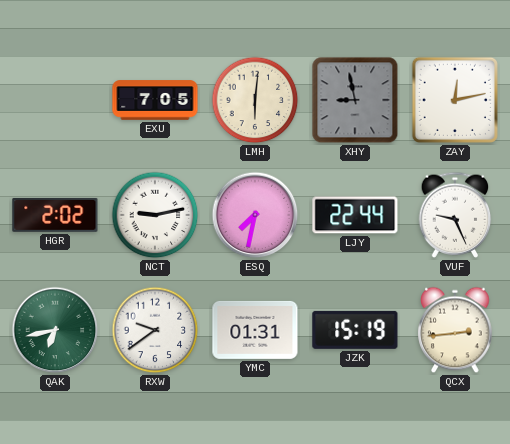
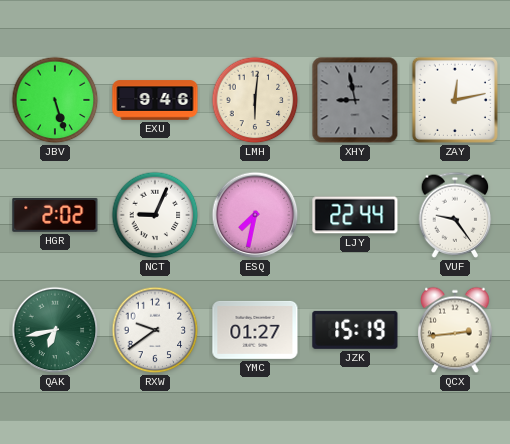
JBV: none -> 5:27
EXU: 7:05 -> 9:46
NCT: 9:13 -> 9:04
VUF: 9:26 -> 9:24
YMC: 01:31 -> 01:27
